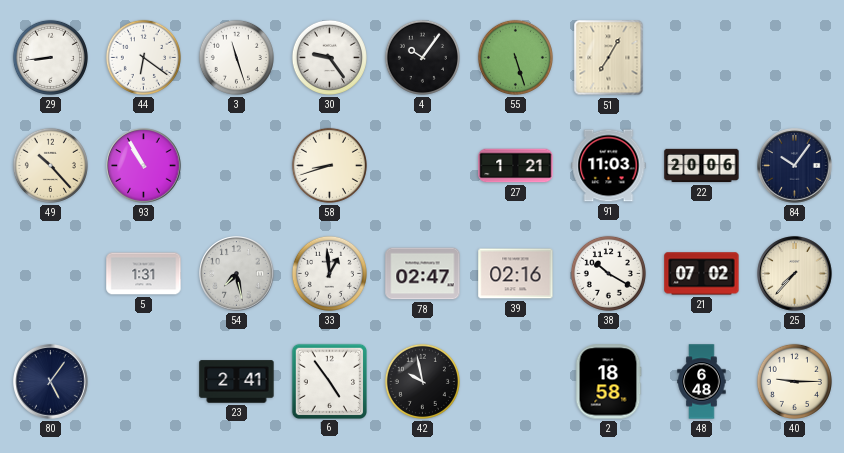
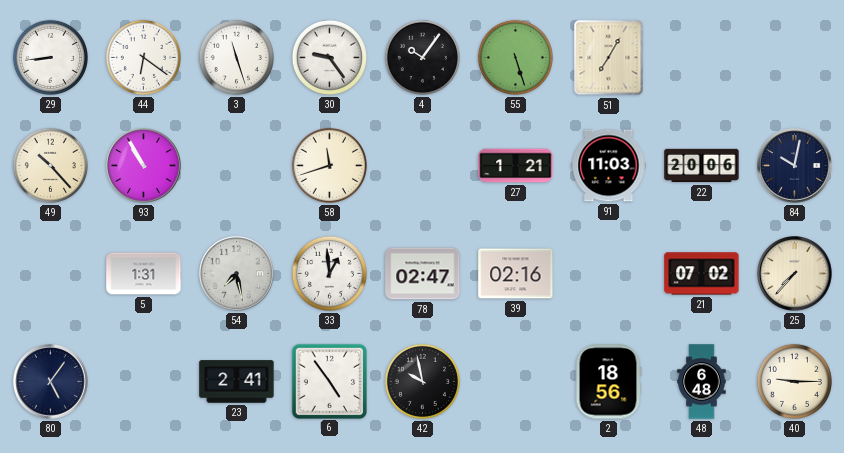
58: 8:42 -> 11:42
84: 10:06 -> 10:02
38: 10:20 -> none
2: 18:58 -> 18:56
